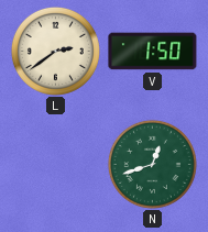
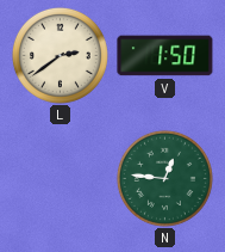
N: 12:42 -> 12:46
